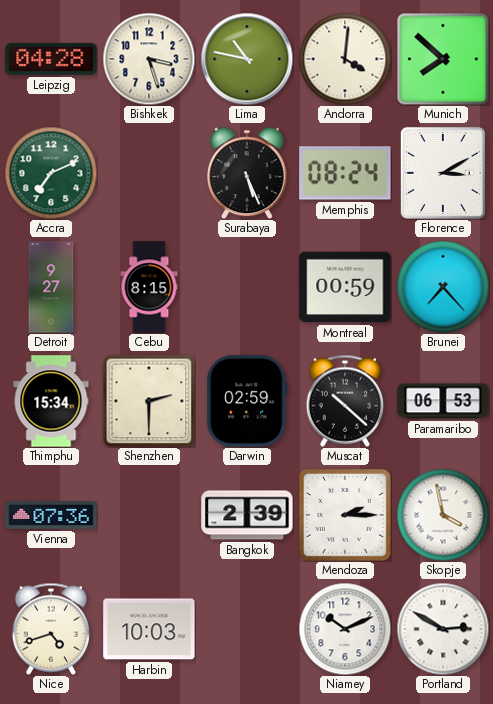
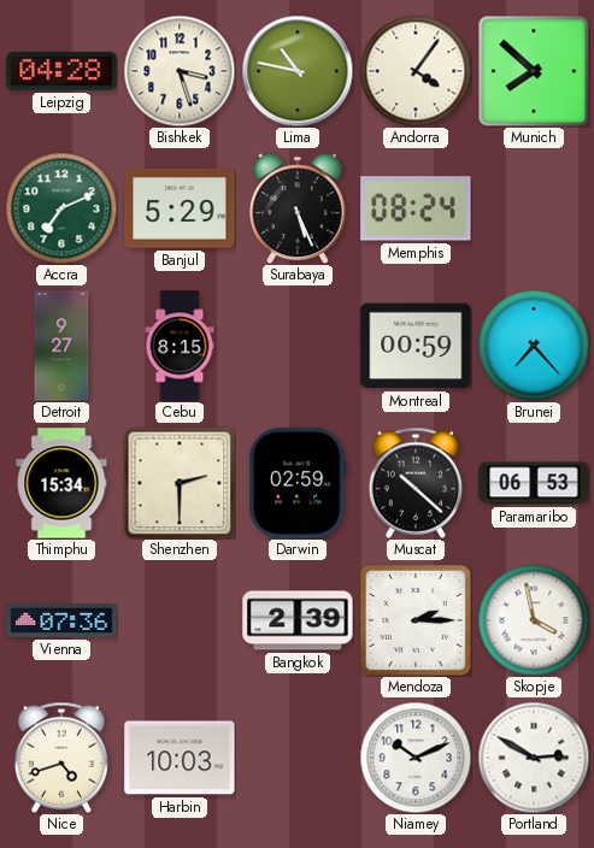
Andorra: 4:01 -> 4:06
Banjul: none -> 5:29
Florence: 3:10 -> none
